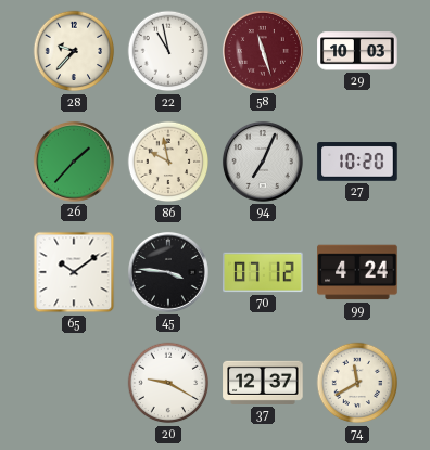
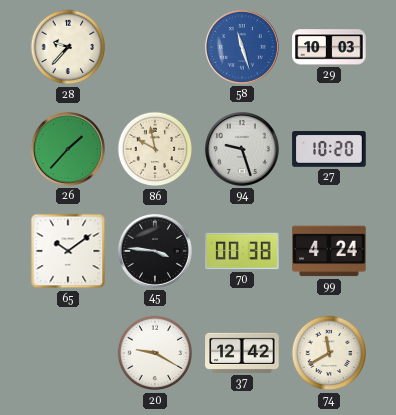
22: 10:58 -> none
58 dial: burgundy -> blue
94: 7:04 -> 9:27
70: 07:12 -> 00:38
37: 12:37 -> 12:42
